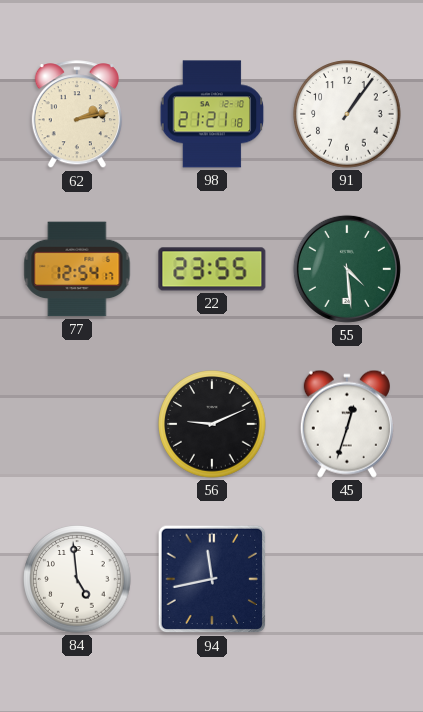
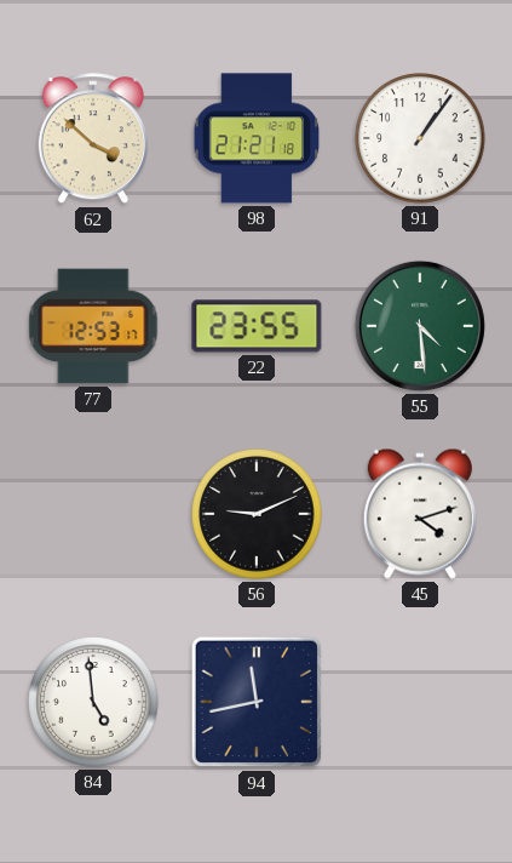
62: 2:13 -> 3:52
77: 12:54 -> 12:53
45: 12:33 -> 4:12
